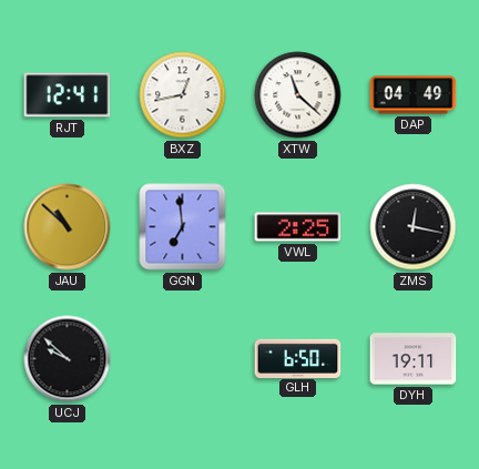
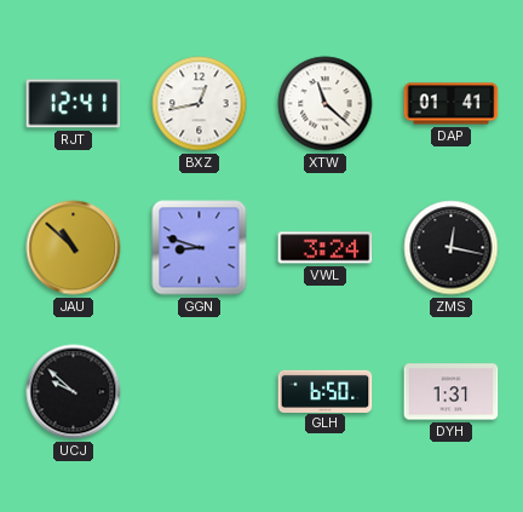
DAP: 04:49 -> 01:41
GGN: 6:59 -> 8:48
VWL: 2:25 -> 3:24
DYH: 19:11 -> 1:31
